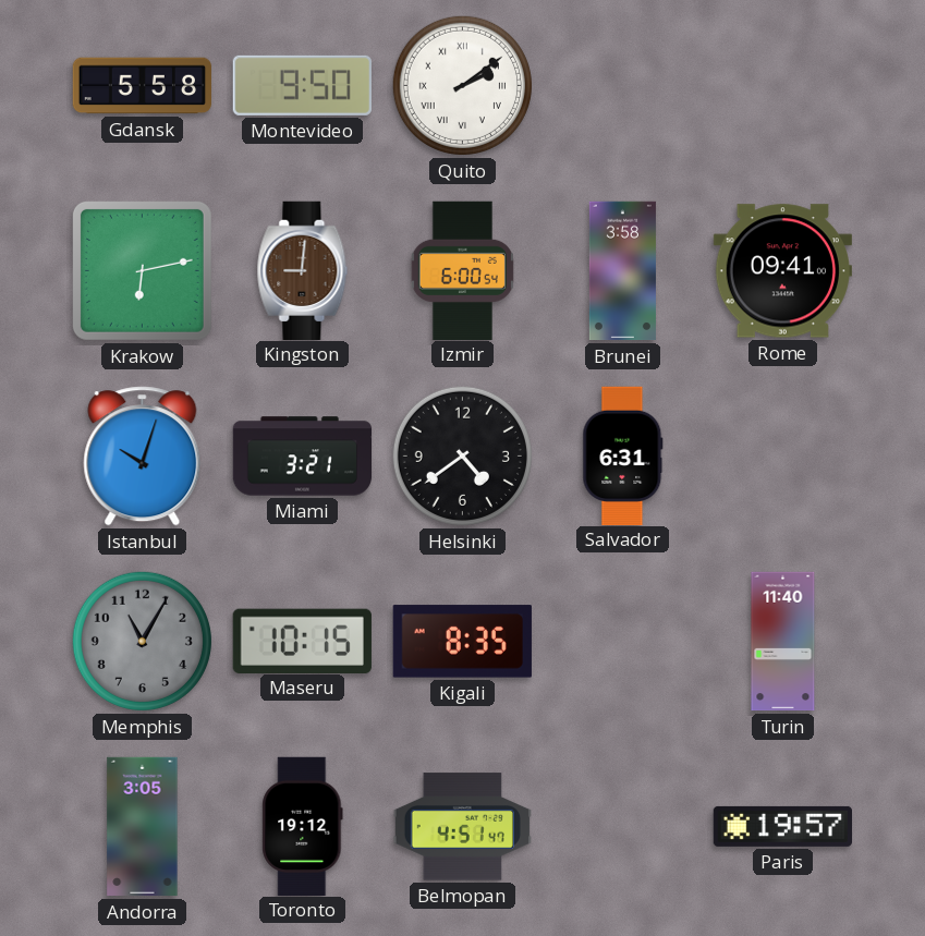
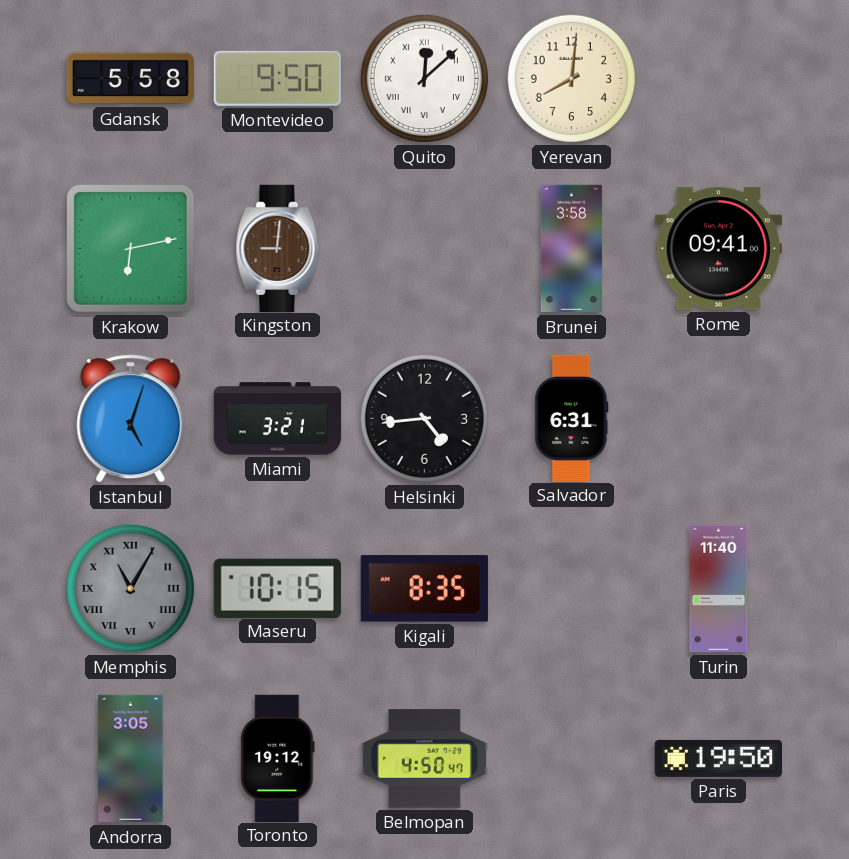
Quito: 2:09 -> 12:08
Yerevan: none -> 8:01
Izmir: 6:00 -> none
Istanbul: 10:03 -> 5:03
Helsinki: 4:39 -> 4:44
Memphis numerals: Arabic -> Roman
Belmopan: 4:51 -> 4:50
Paris: 19:57 -> 19:50
